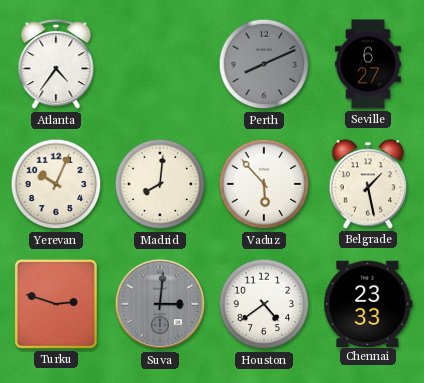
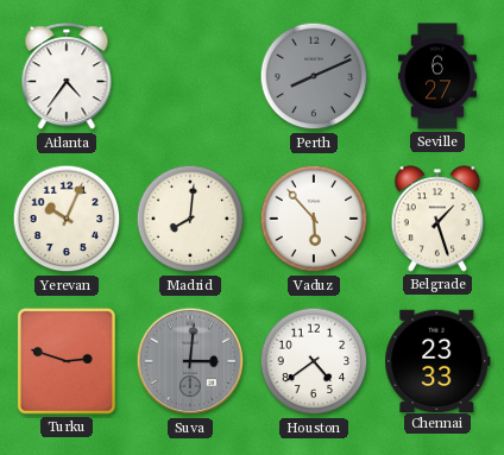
Belgrade: 1:28 -> 1:27
